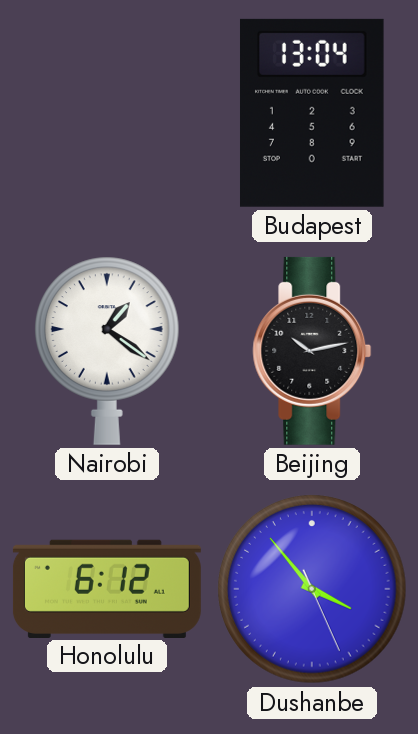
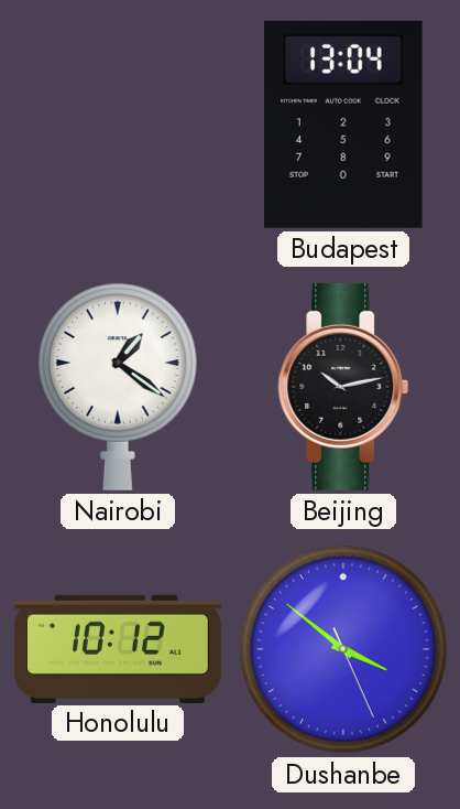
Honolulu: 6:12 -> 10:12
Dushanbe: 3:53 -> 3:51
